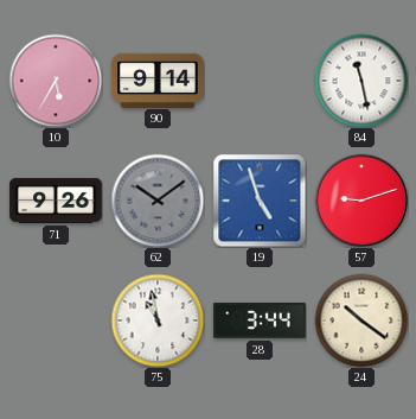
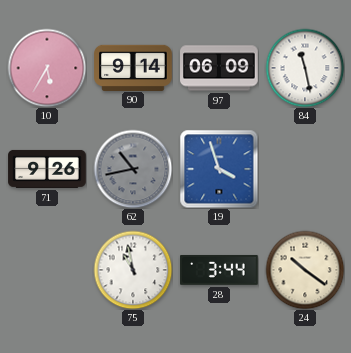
97: none -> 06:09
62: 10:09 -> 10:43
19: 4:57 -> 3:57
57: 9:12 -> none
